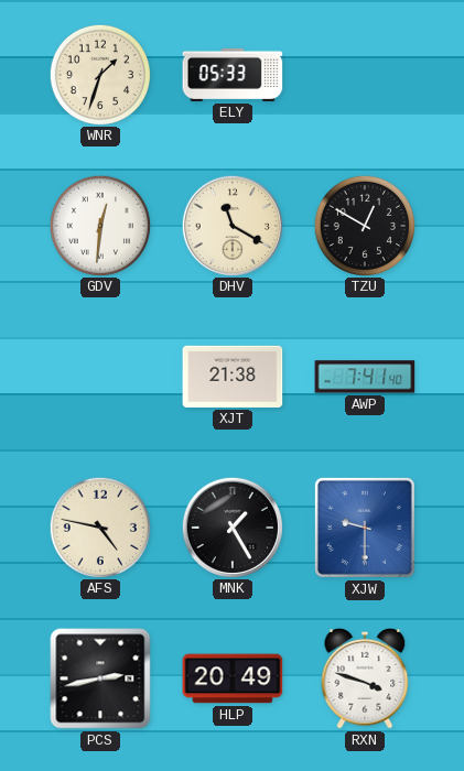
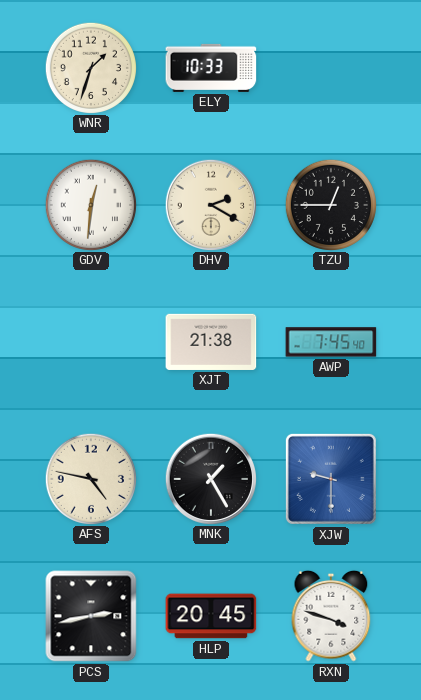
ELY: 05:33 -> 10:33
DHV: 11:20 -> 2:20
TZU: 12:50 -> 12:45
AWP: 7:41 -> 7:45
HLP: 20:49 -> 20:45
